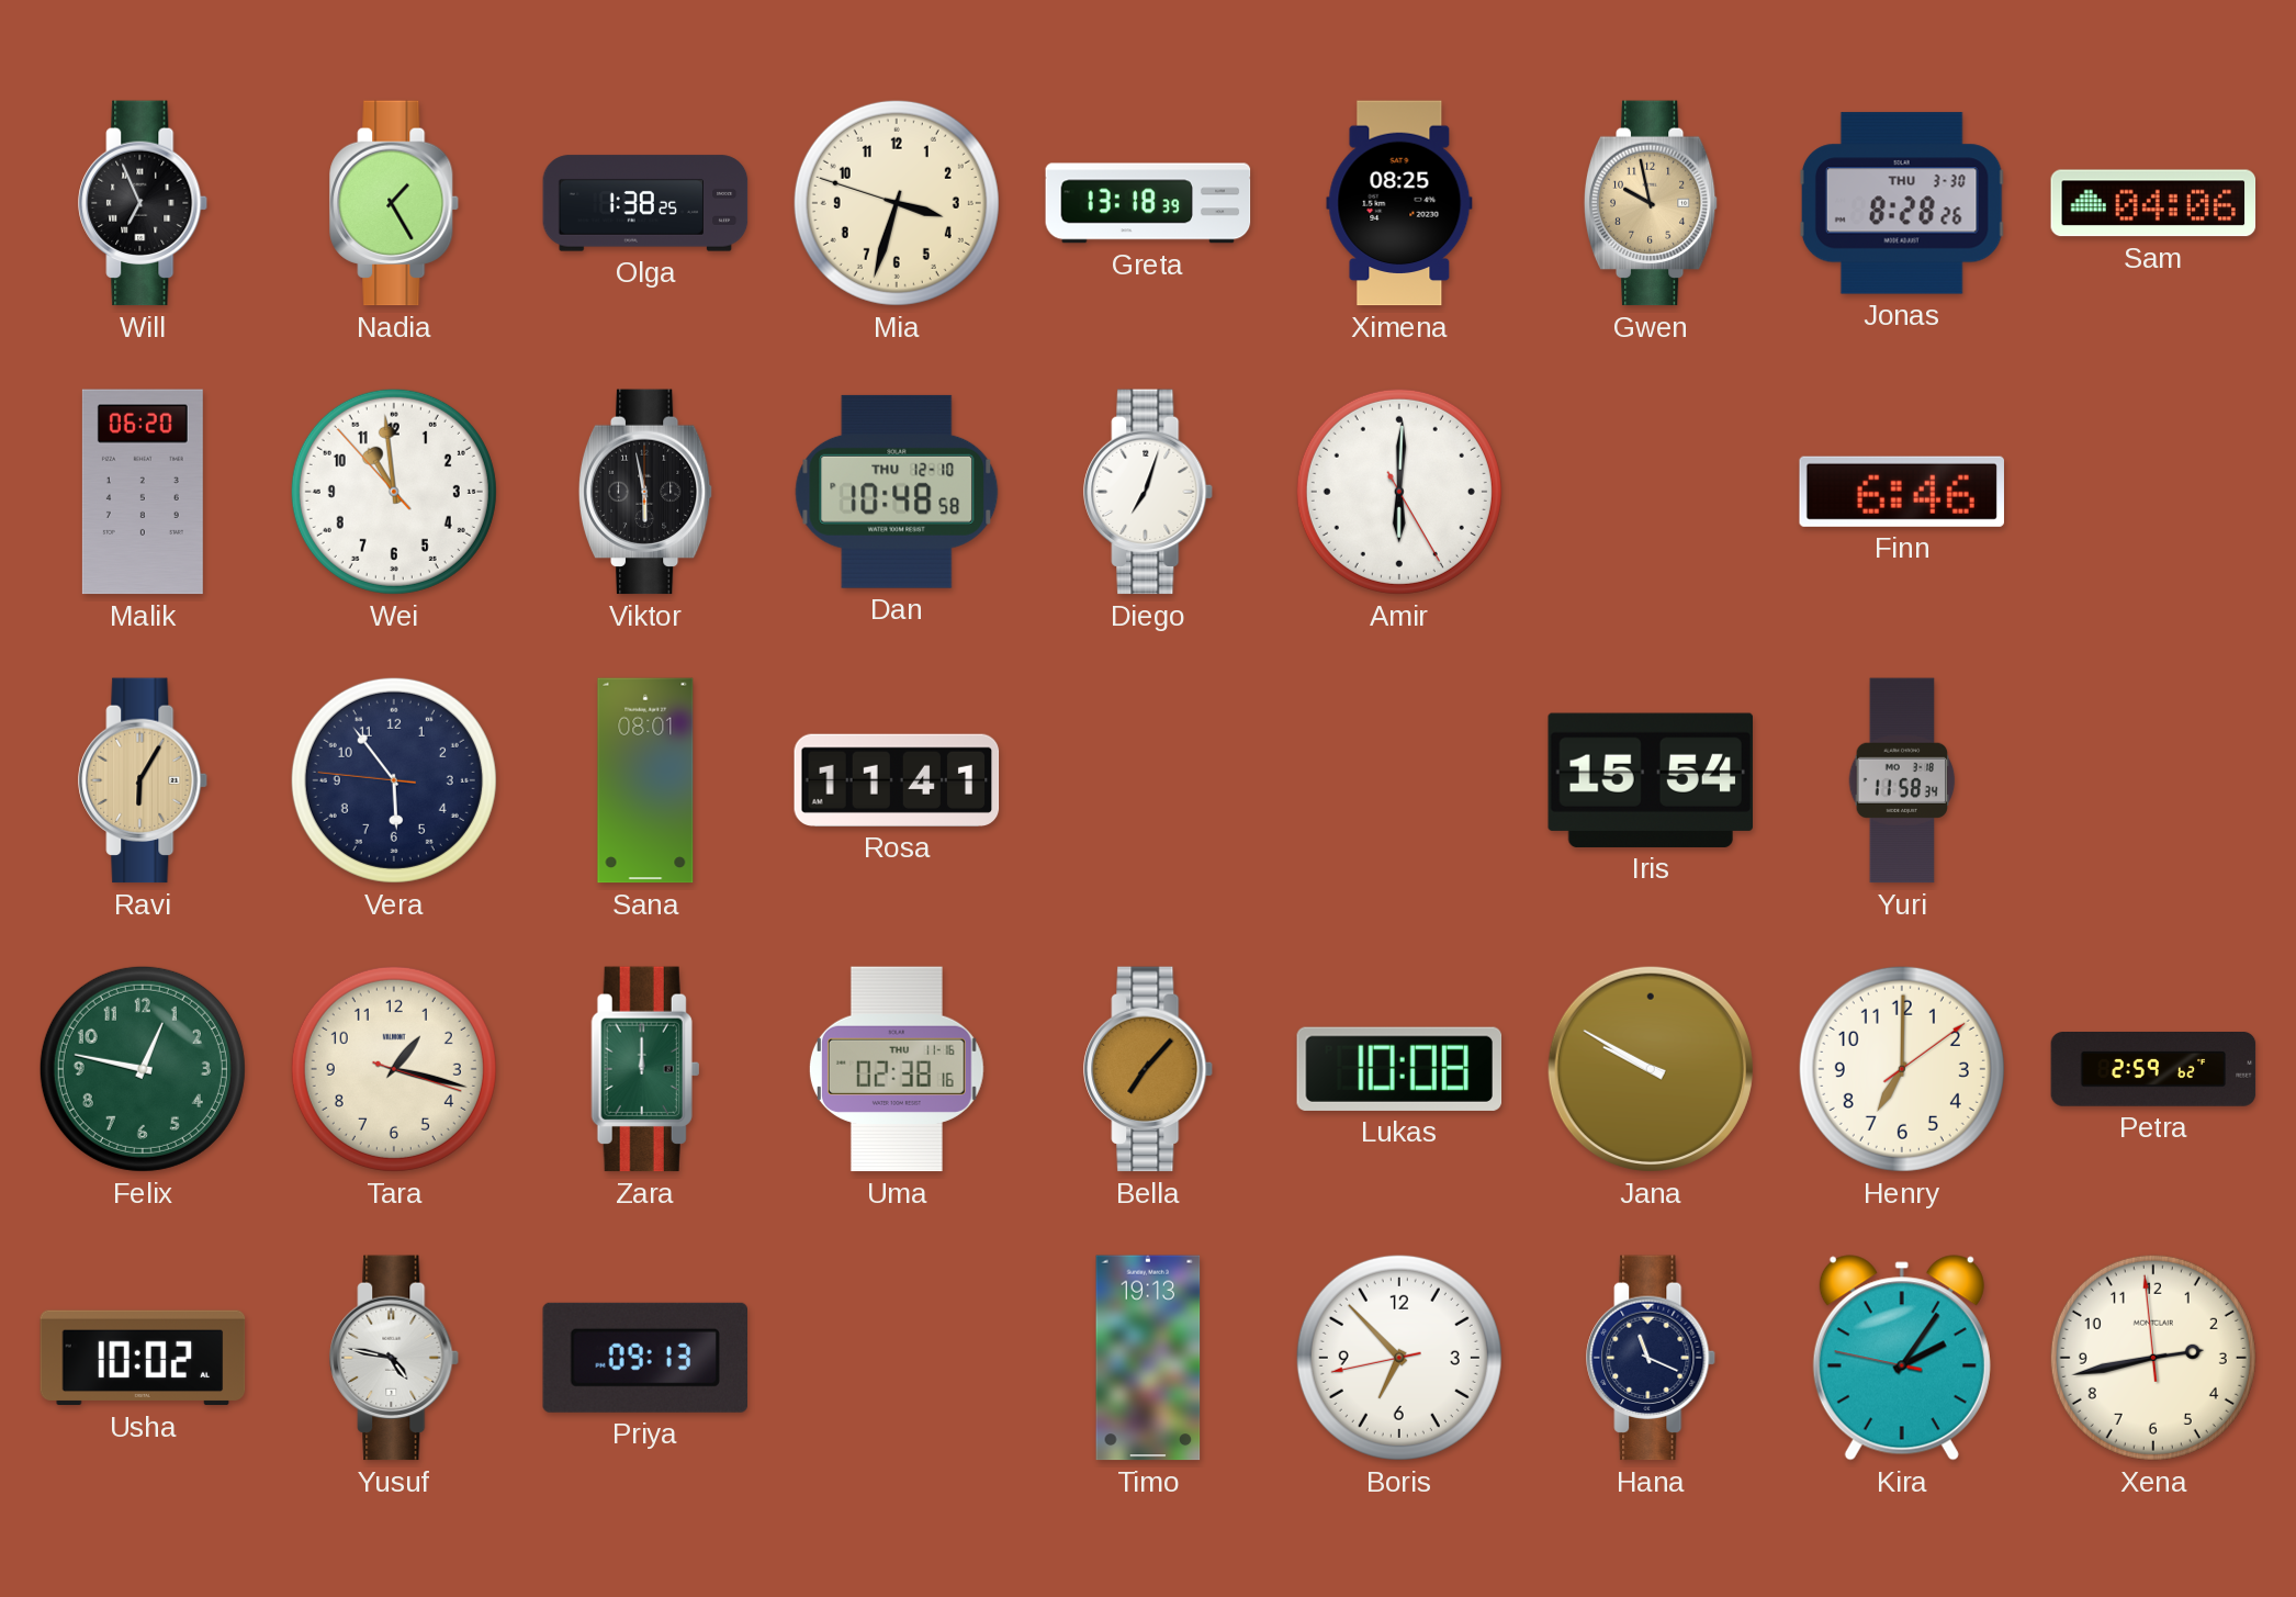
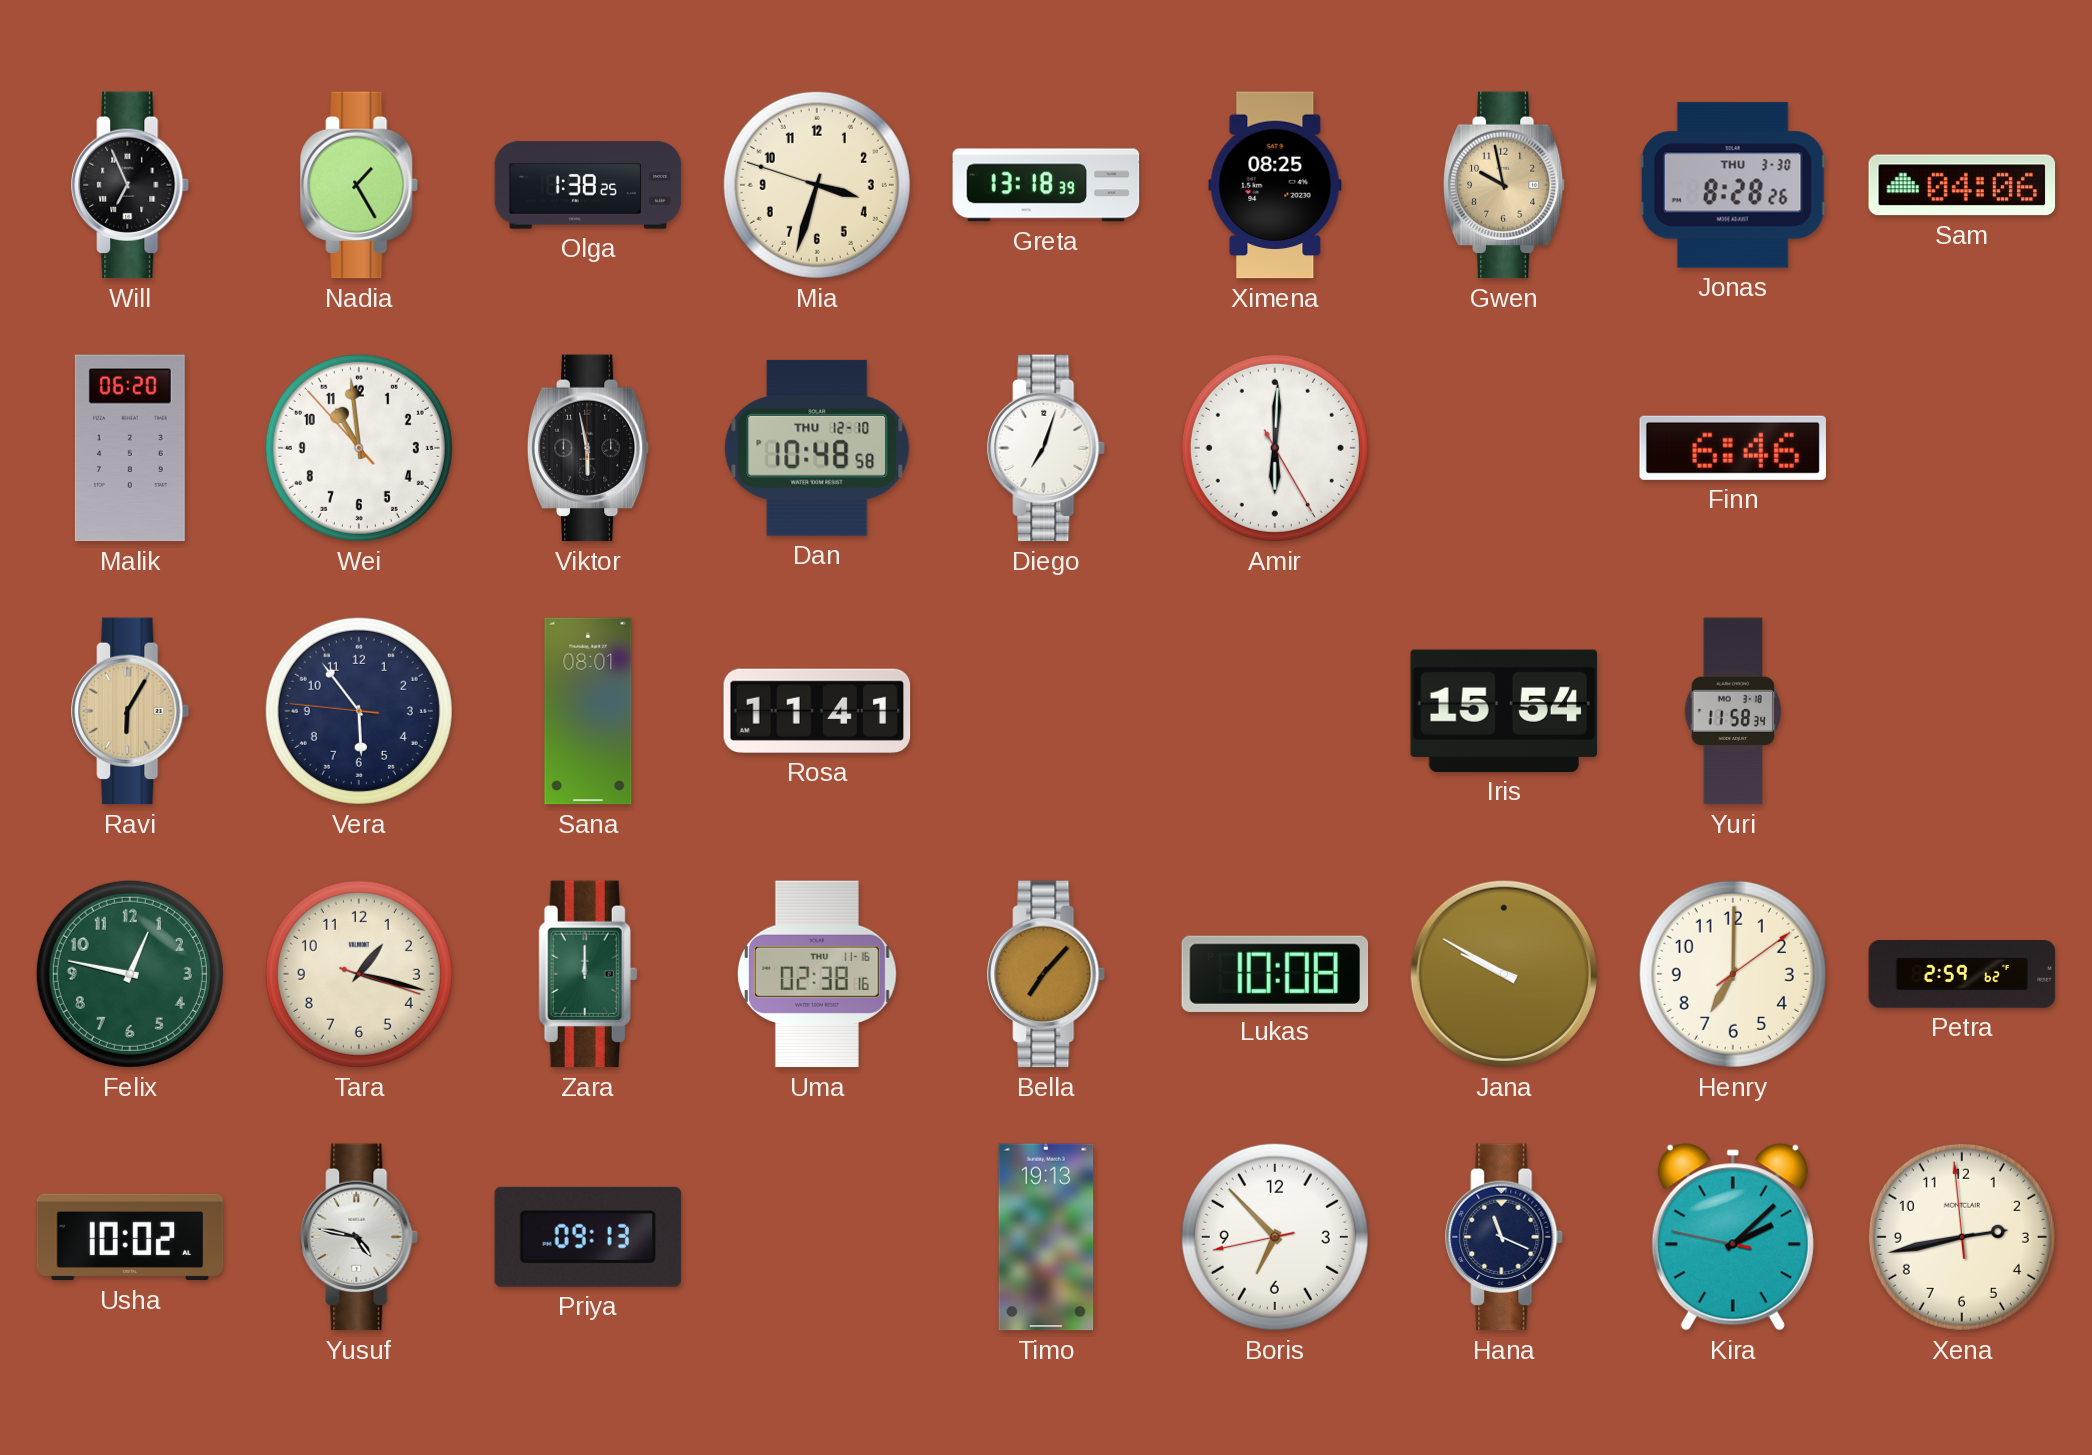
Kira: 2:05 -> 2:07
